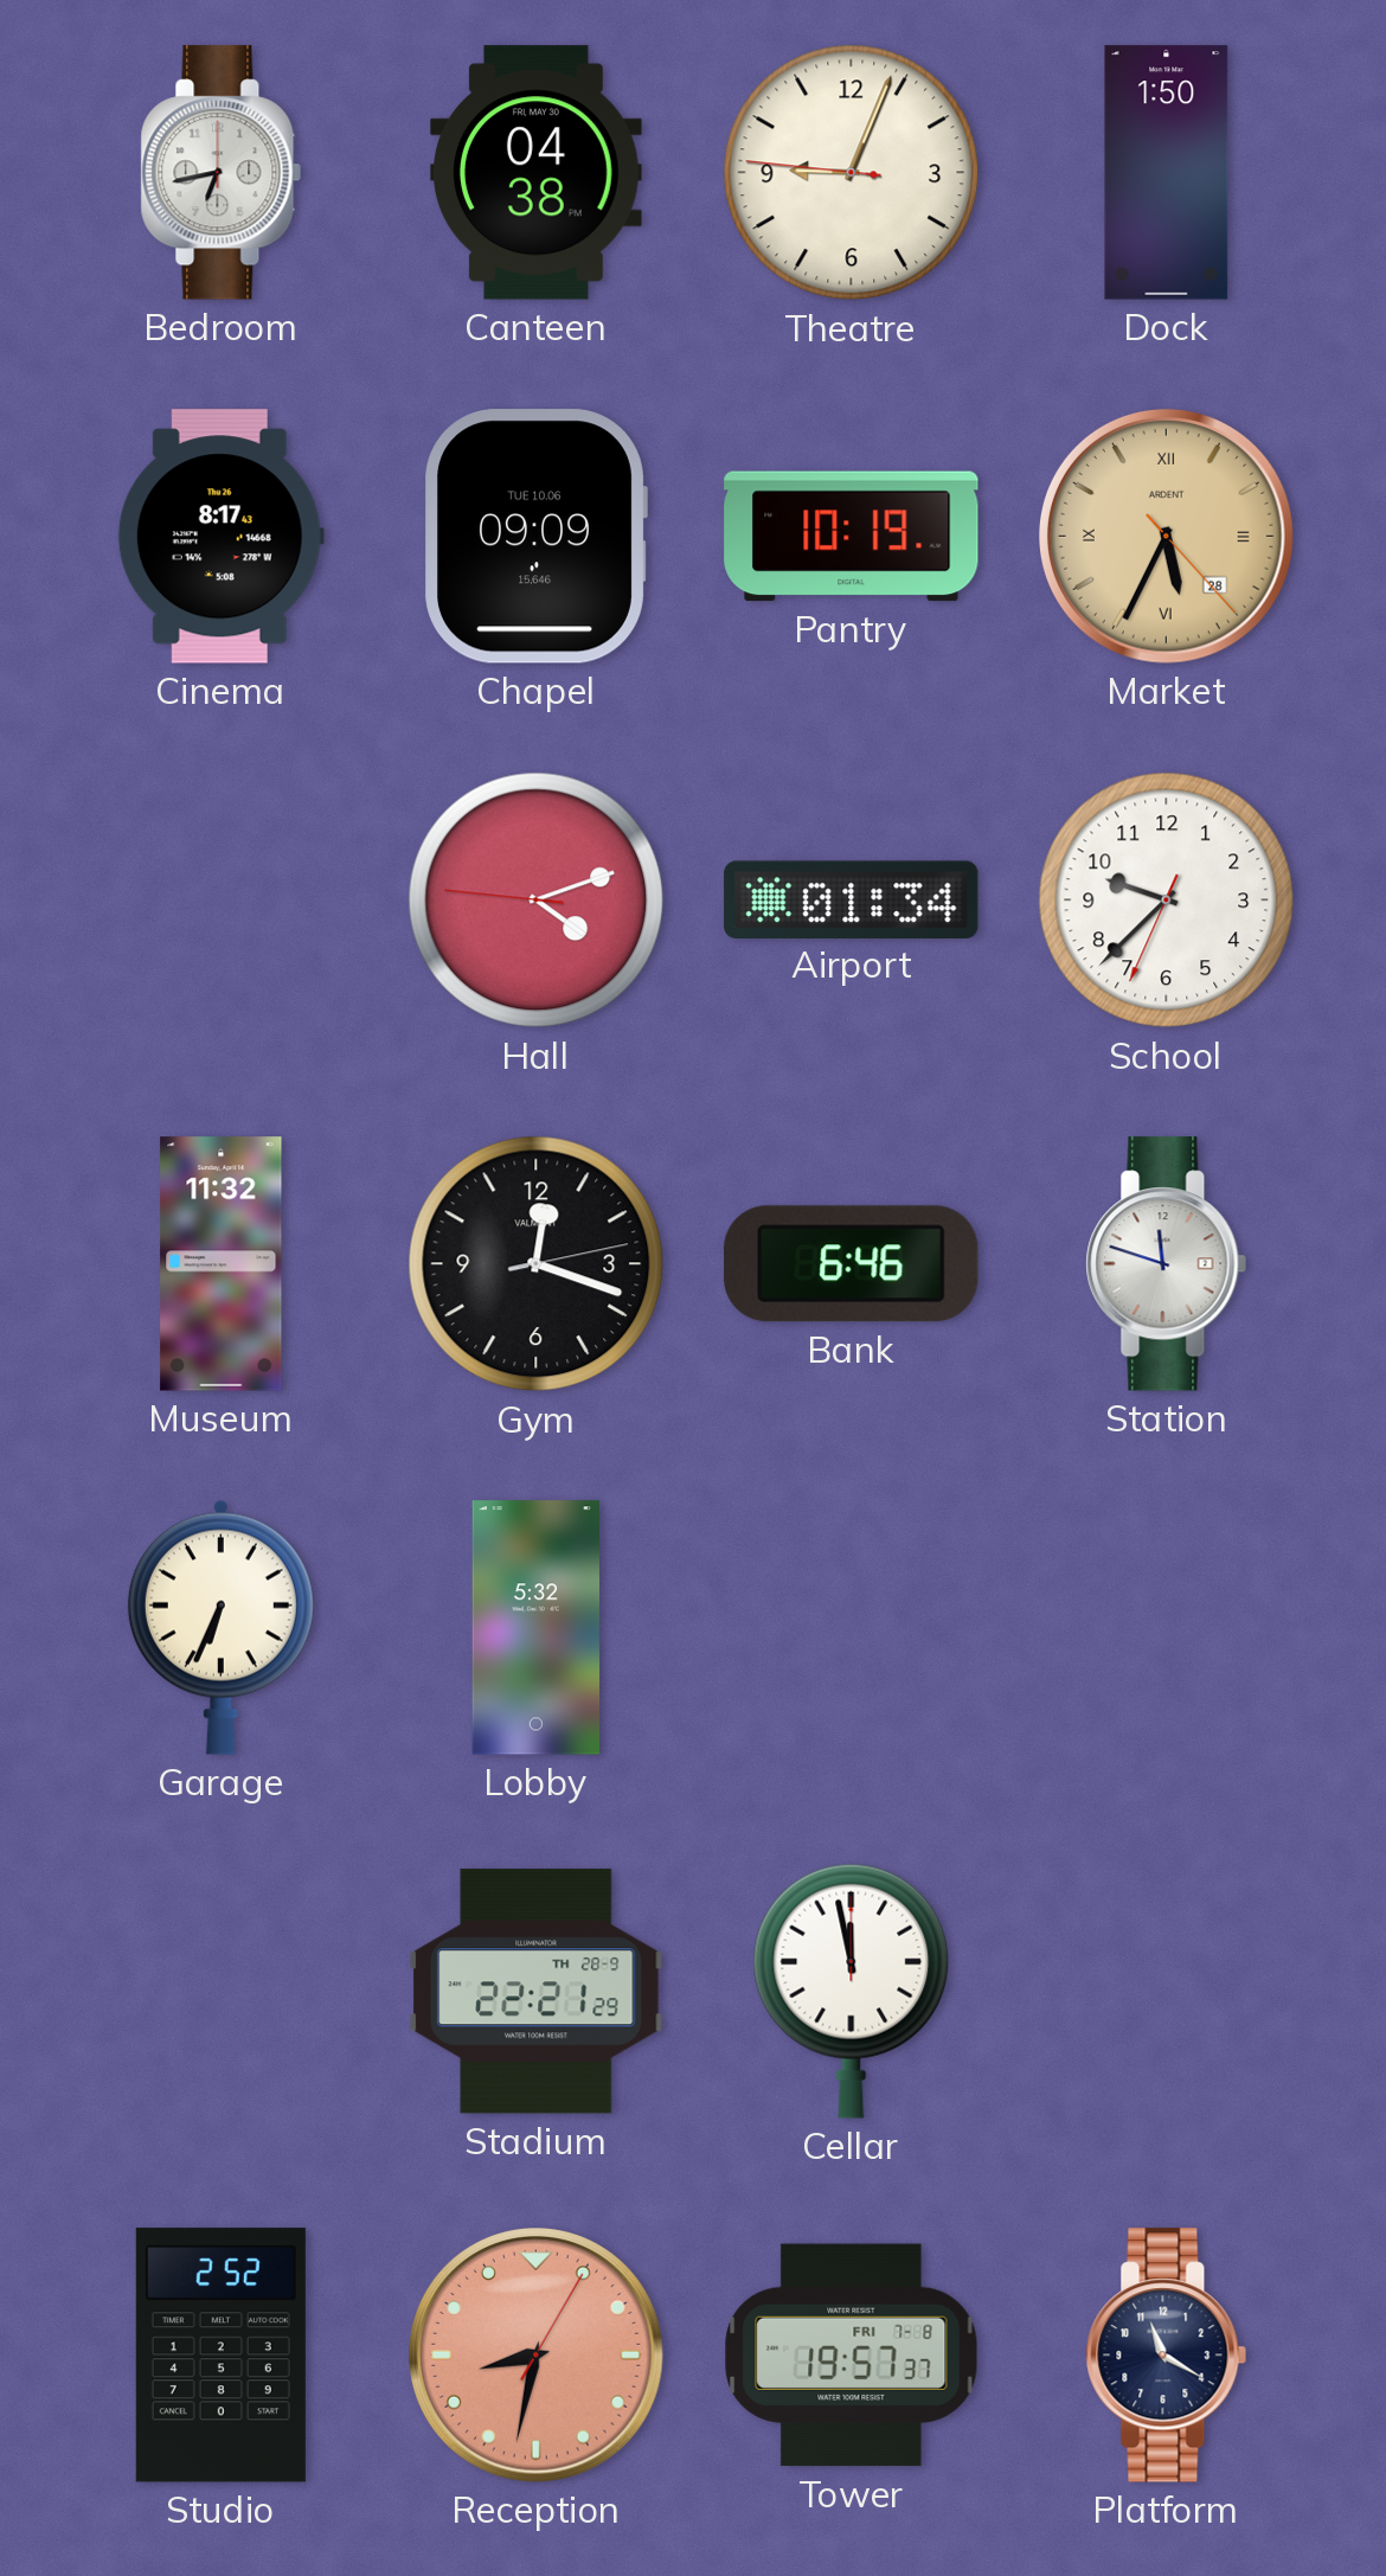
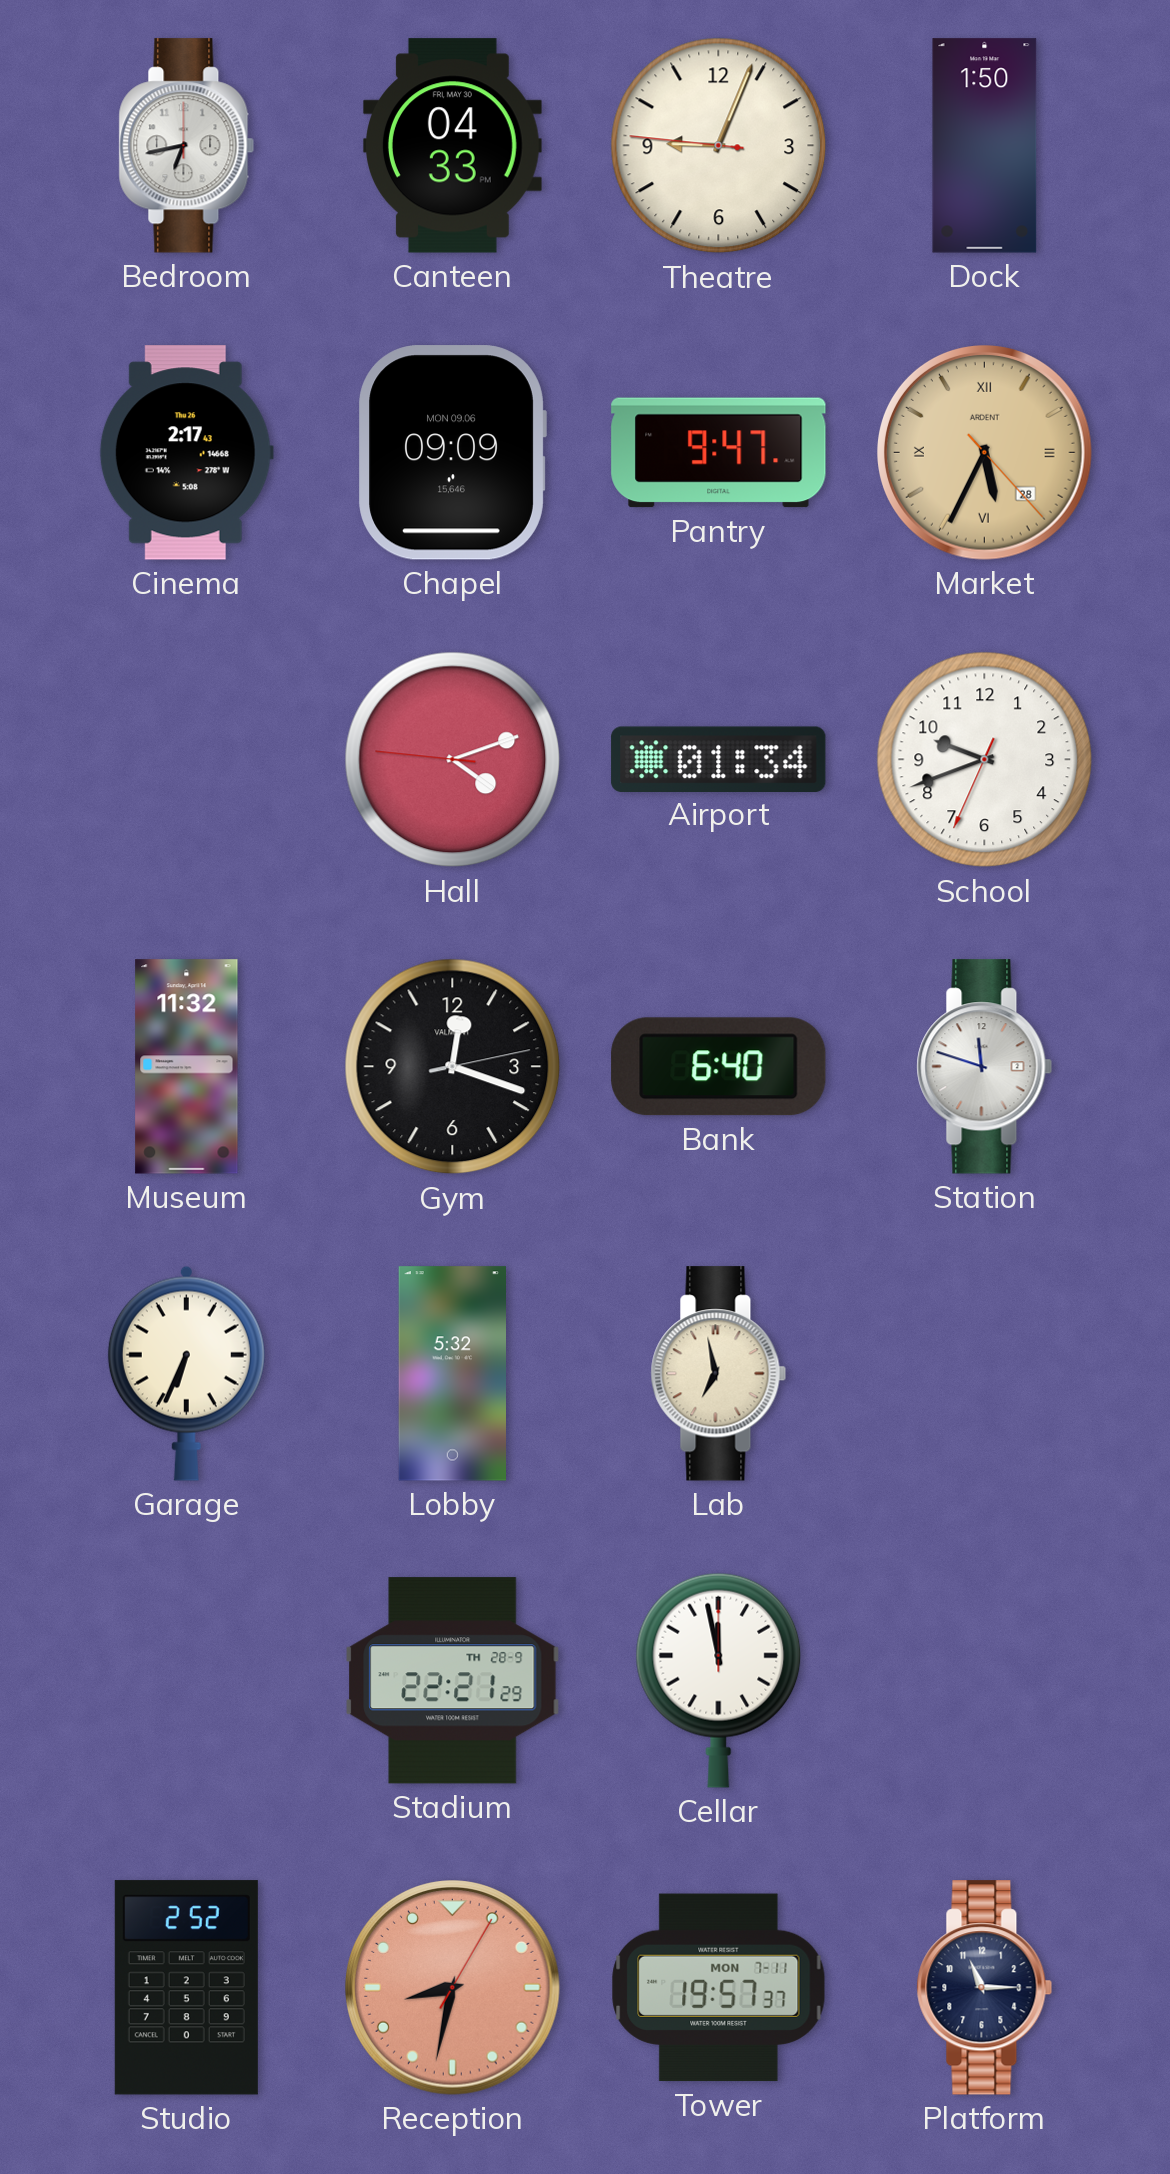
Canteen: 04:38 -> 04:33
Cinema: 8:17 -> 2:17
Chapel date: TUE 10.06 -> MON 09.06
Pantry: 10:19 -> 9:47
School: 9:37 -> 9:41
Bank: 6:46 -> 6:40
Lab: none -> 6:58
Tower date: FRI 7-8 -> MON 7-11
Platform: 11:20 -> 11:15
